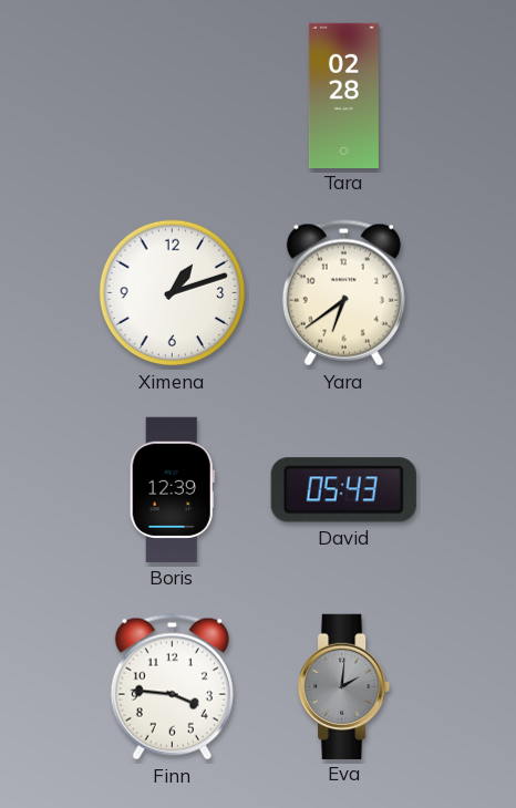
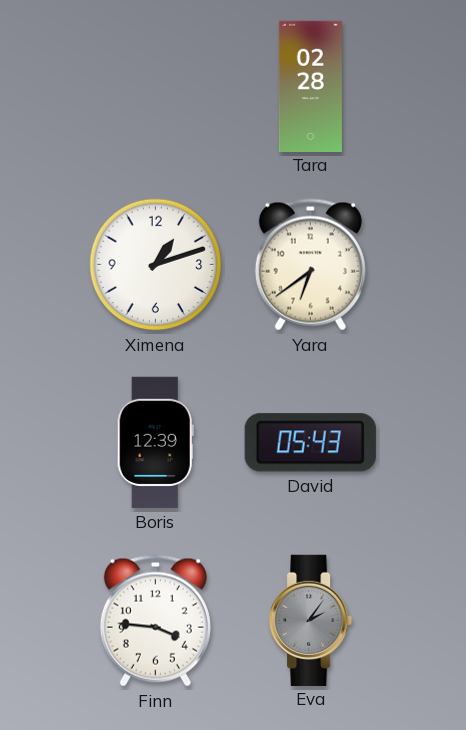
Eva: 2:01 -> 2:06
